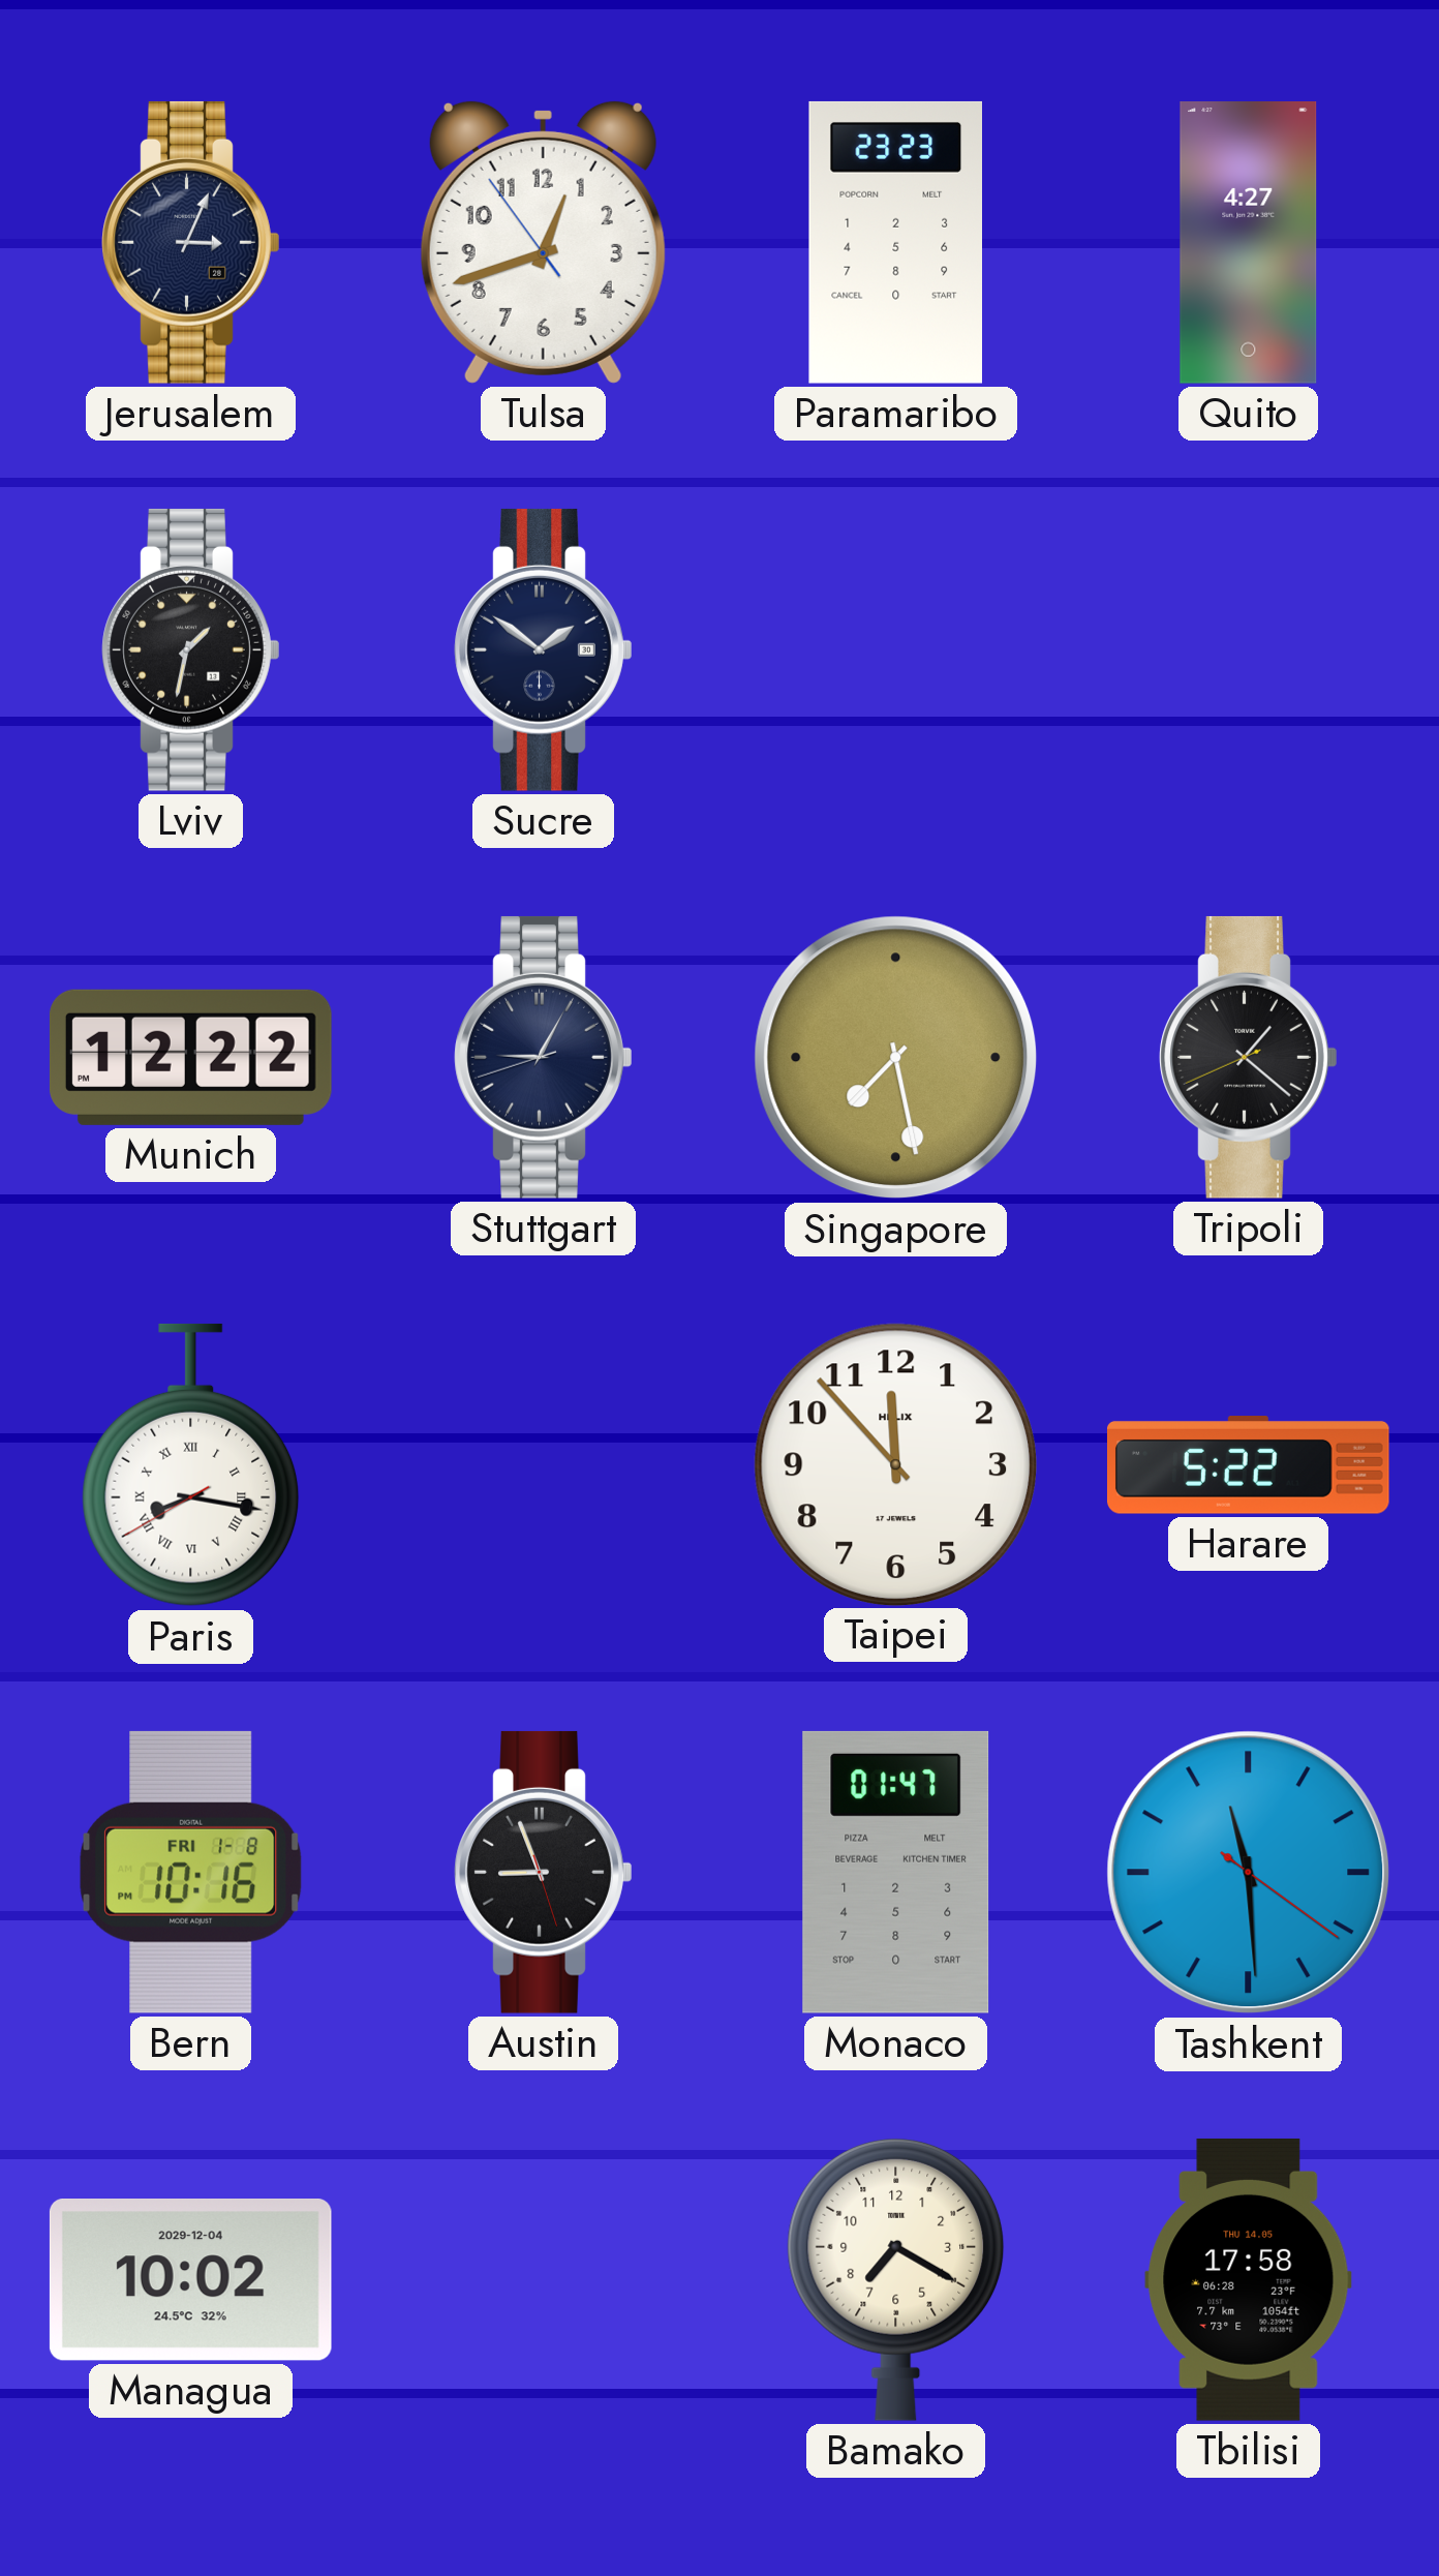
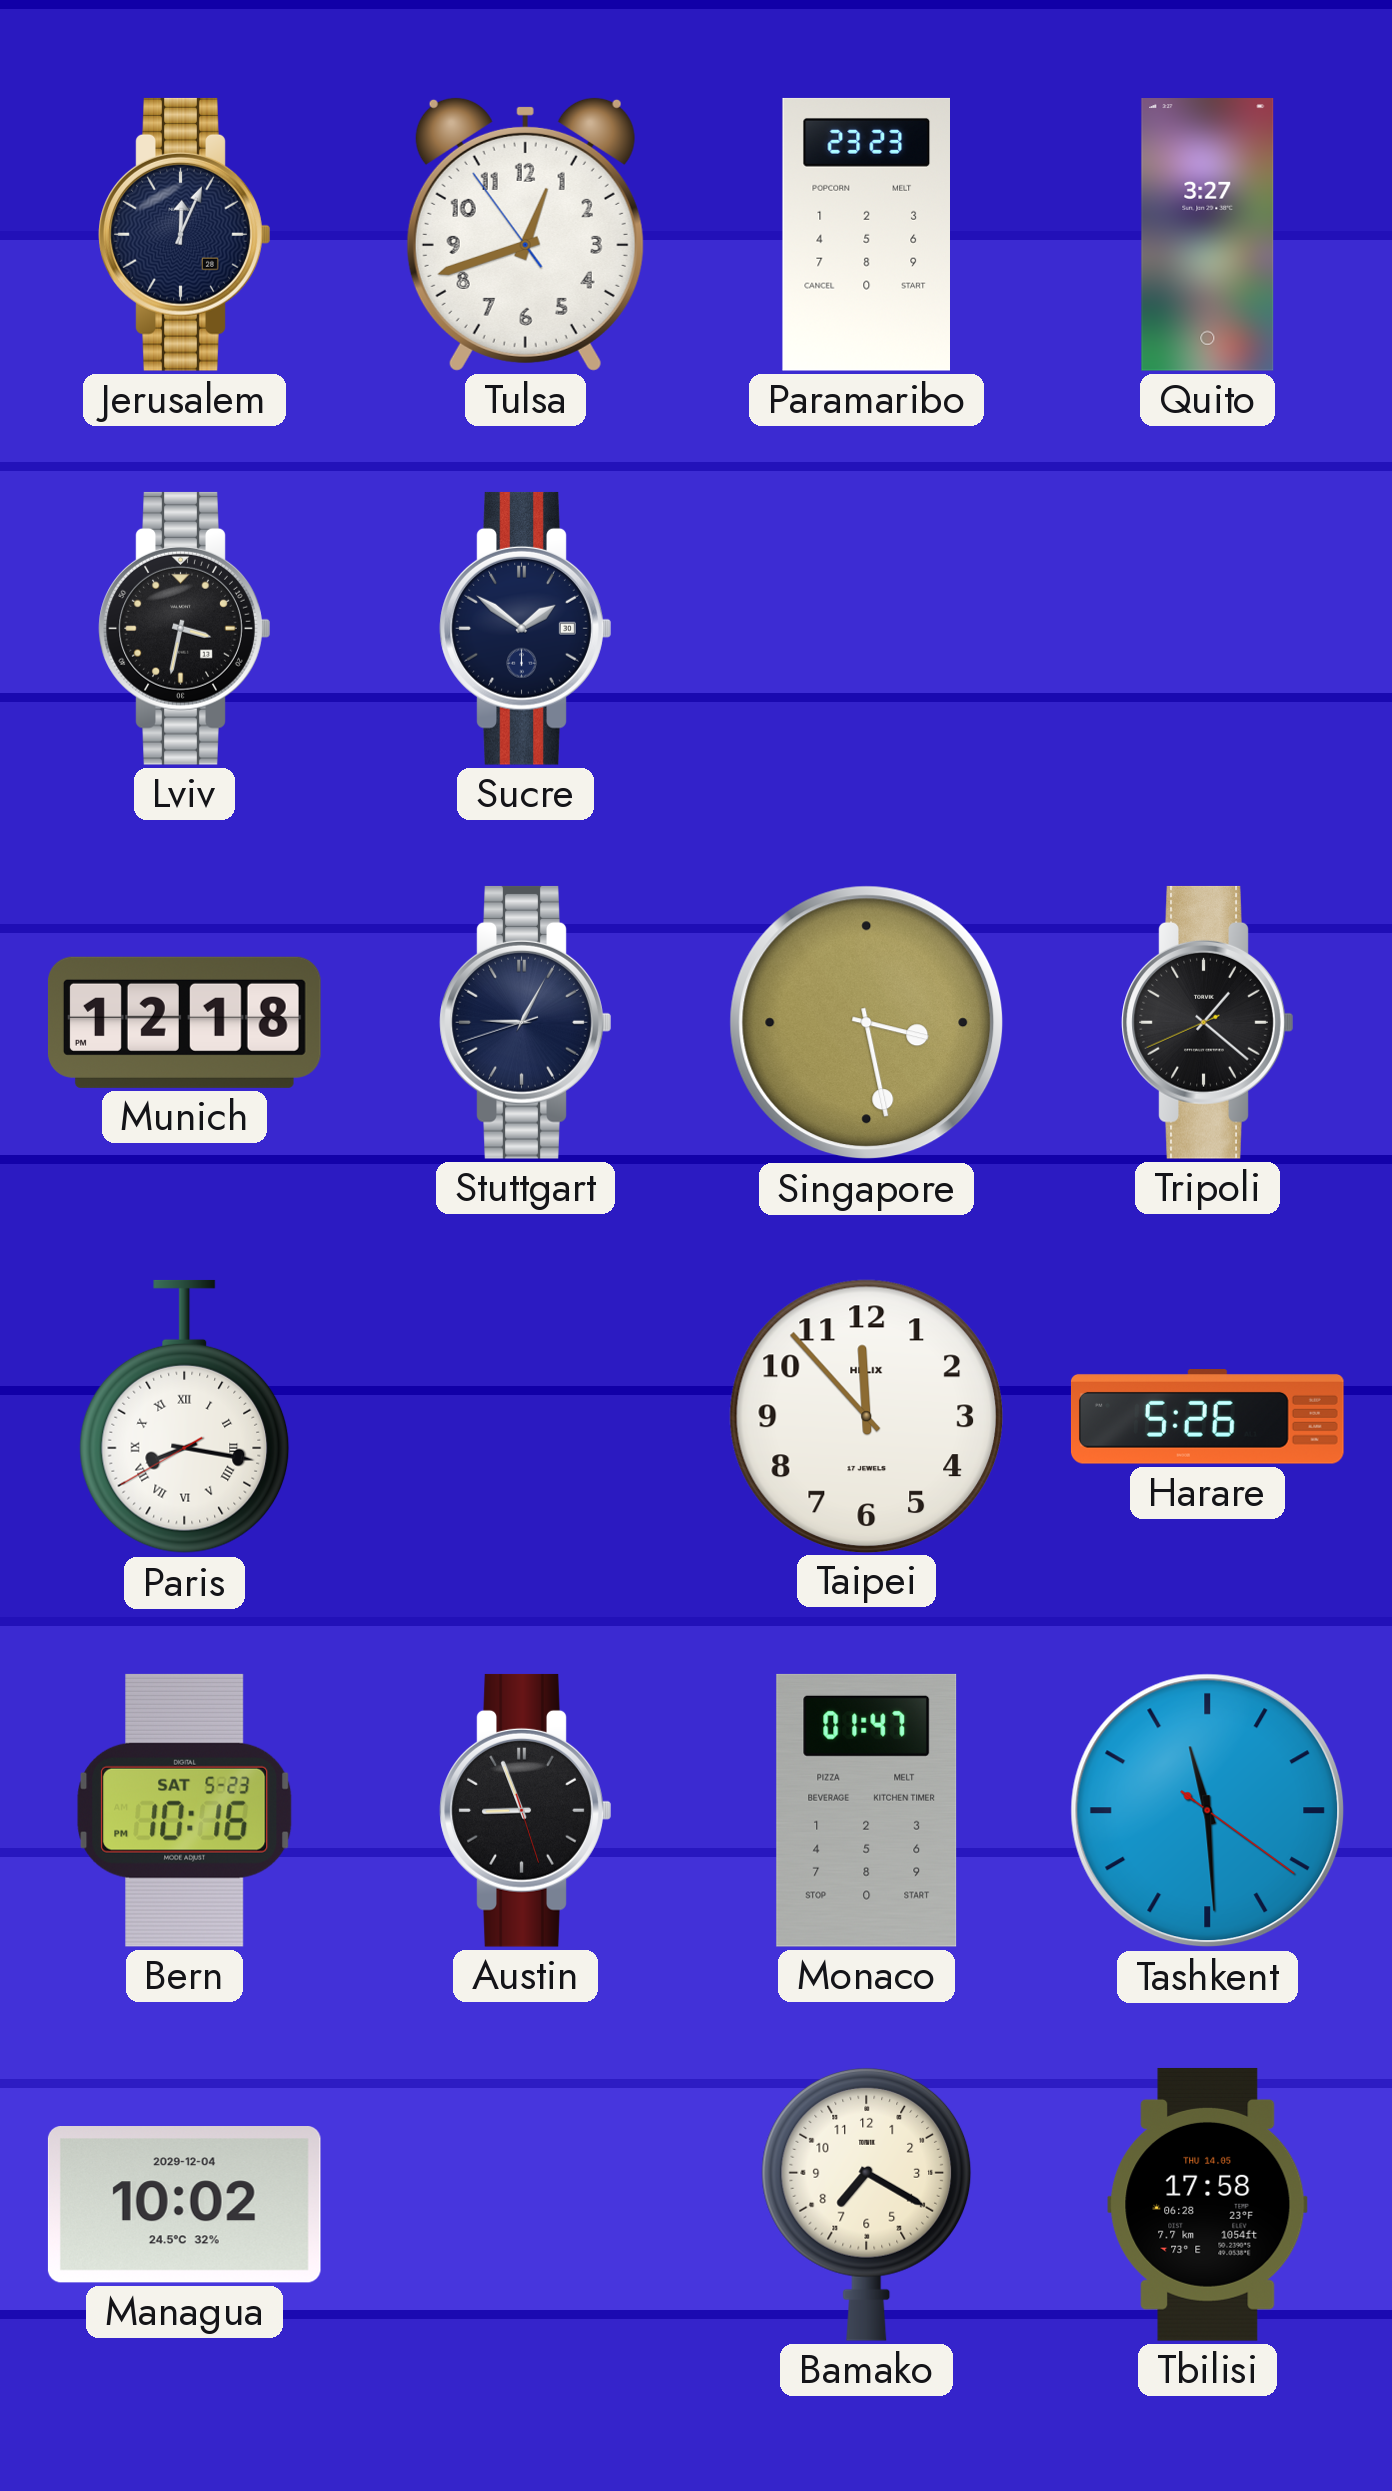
Jerusalem: 3:04 -> 12:04
Quito: 4:27 -> 3:27
Lviv: 1:32 -> 3:32
Munich: 12:22 -> 12:18
Singapore: 7:28 -> 3:28
Harare: 5:22 -> 5:26
Bern date: FRI 1-8 -> SAT 5-23
